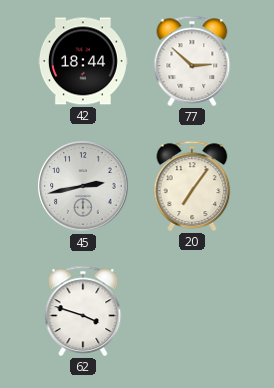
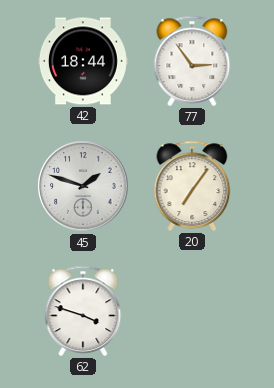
77: 2:52 -> 2:54
45: 2:43 -> 1:48
